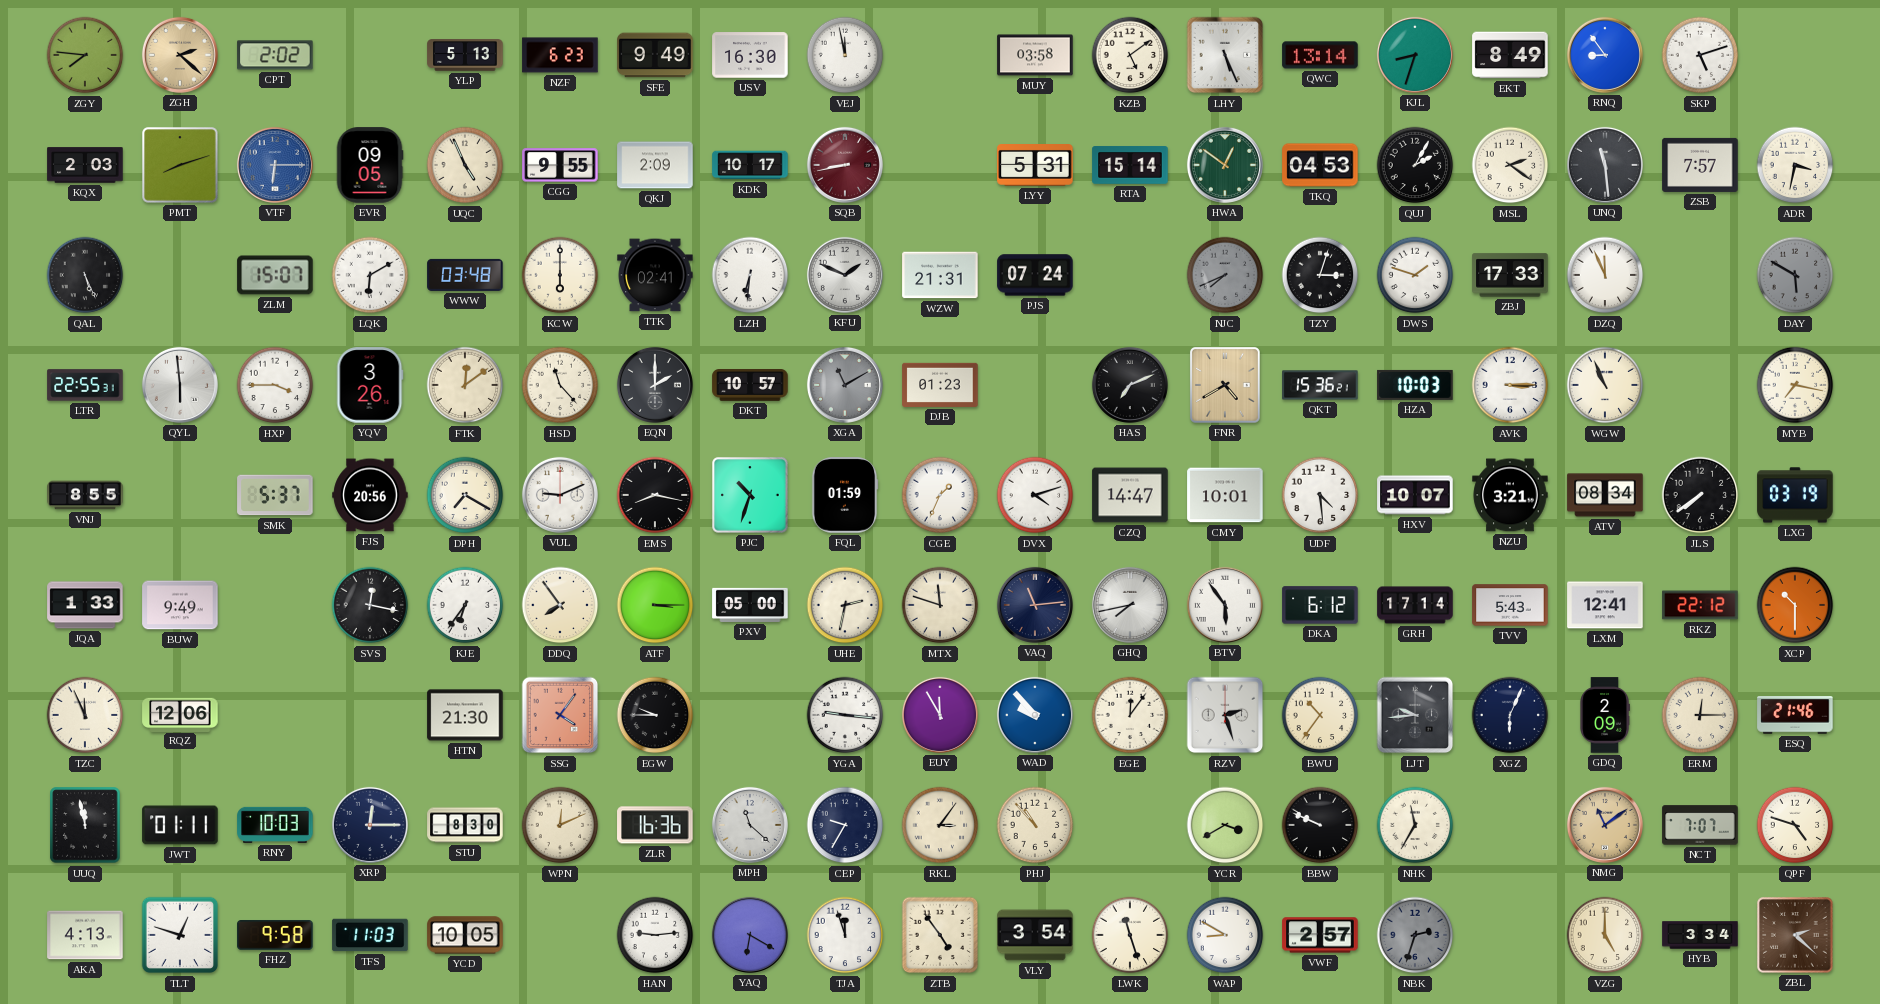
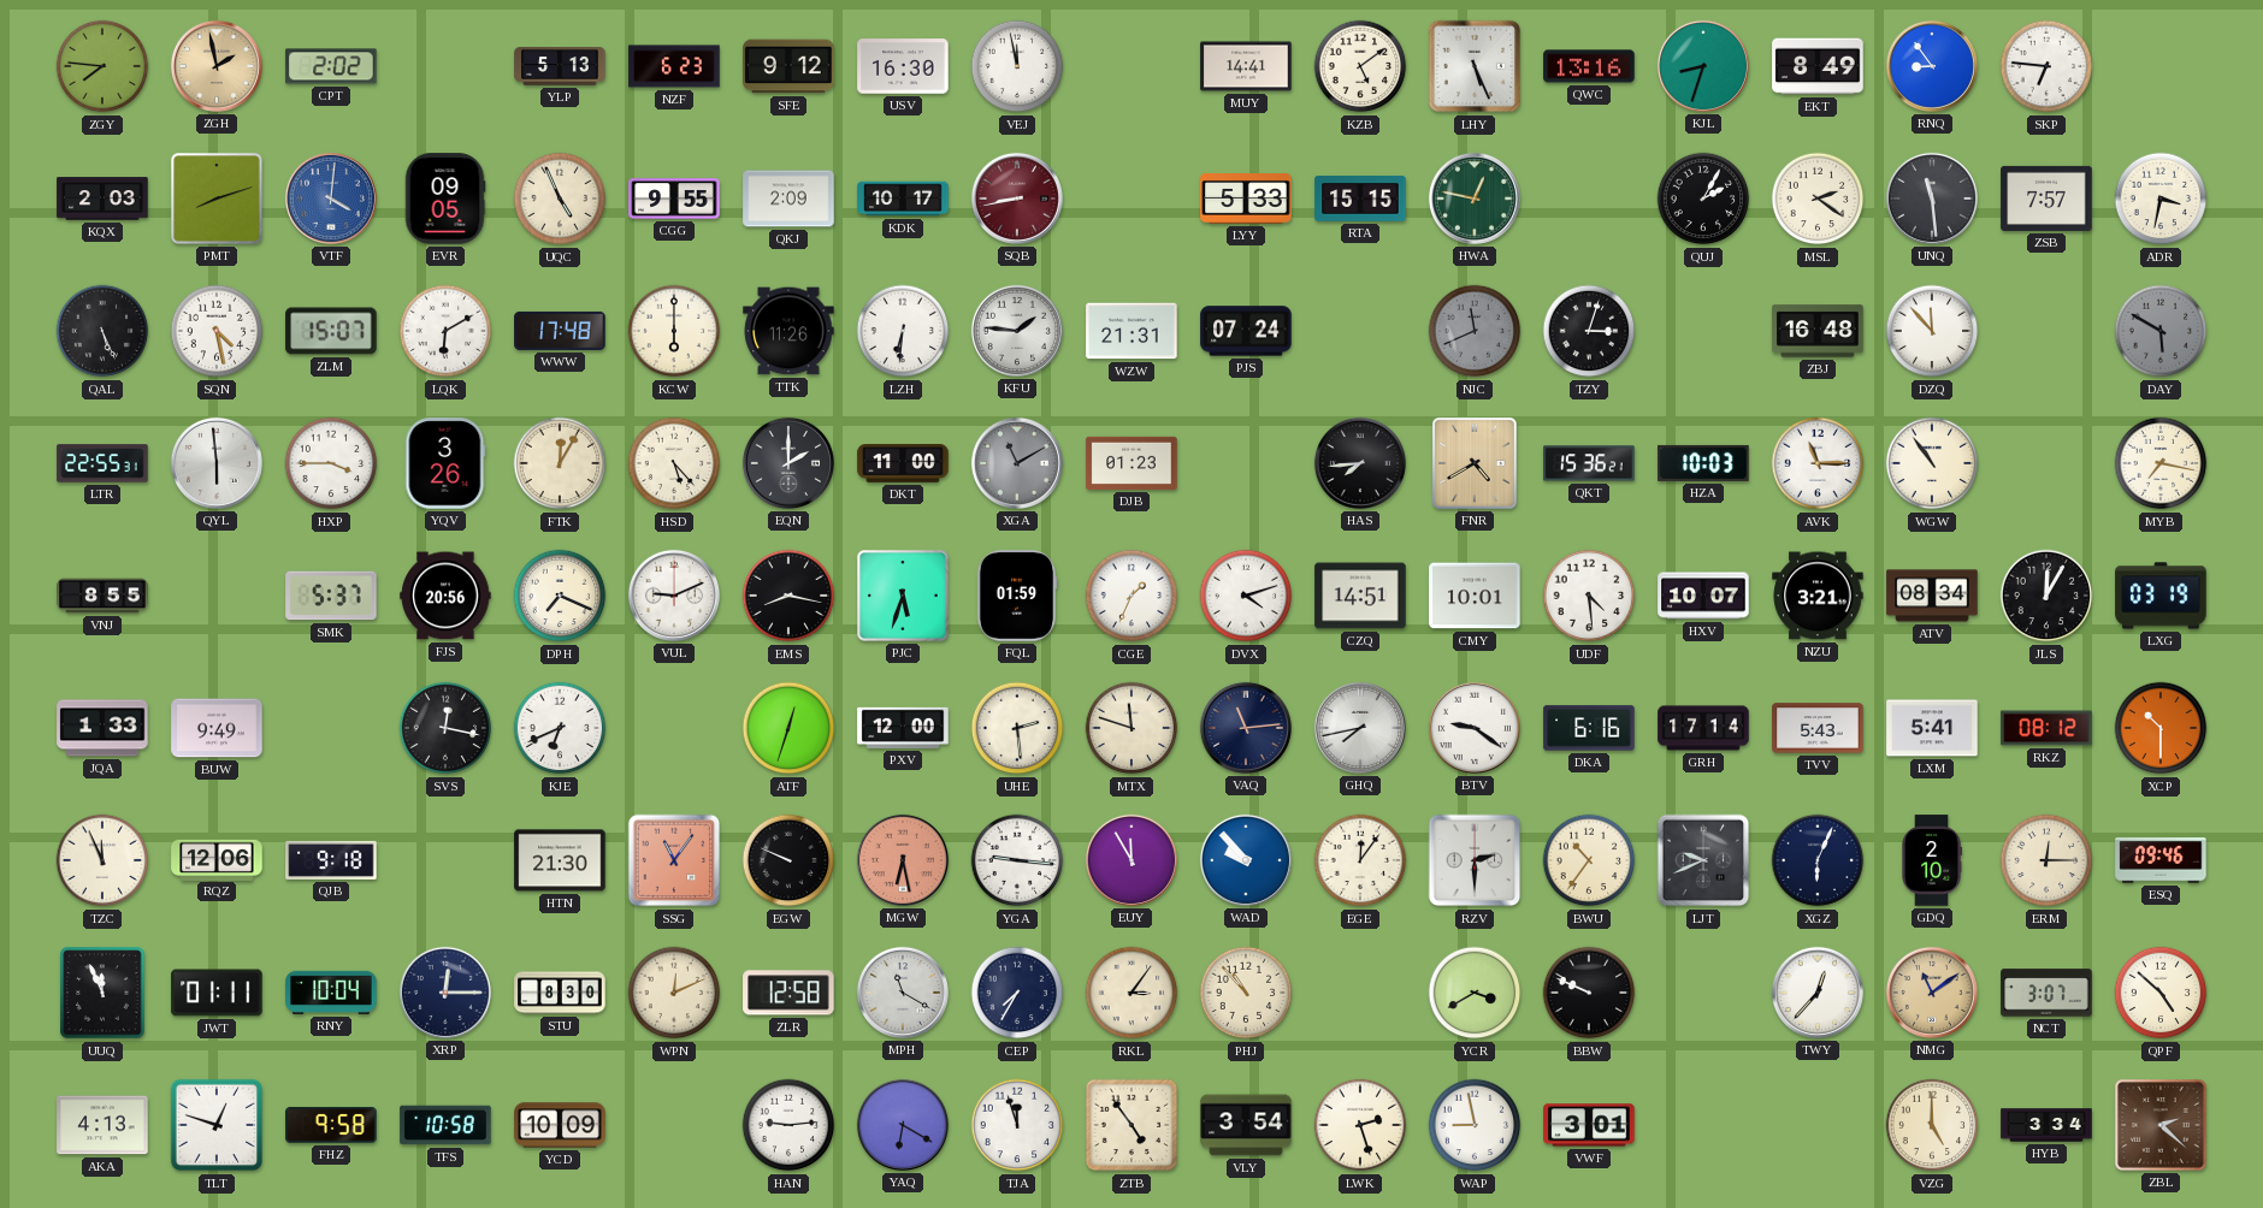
ZGH: 2:22 -> 1:58
SFE: 9:49 -> 9:12
MUY: 03:58 -> 14:41
QWC: 13:14 -> 13:16
SKP: 5:12 -> 6:46
VTF: 6:15 -> 4:01
LYY: 5:31 -> 5:33
RTA: 15:14 -> 15:15
HWA: 12:51 -> 12:47
TKQ: 04:53 -> none
SQN: none -> 4:28
WWW: 03:48 -> 17:48
TTK: 02:41 -> 11:26
KFU: 1:49 -> 1:46
NJC: 7:41 -> 11:41
DWS: 1:48 -> none
ZBJ: 17:33 -> 16:48
DZQ: 11:56 -> 11:53
FTK: 12:09 -> 12:05
HSD: 11:23 -> 5:23
DKT: 10:57 -> 11:00
HAS: 7:11 -> 7:44
AVK: 3:15 -> 11:15
WGW: 10:56 -> 10:54
DPH: 7:20 -> 7:19
PJC: 10:33 -> 5:33
CZQ: 14:47 -> 14:51
JLS: 7:39 -> 12:05
KJE: 6:36 -> 6:41
DDQ: 7:54 -> none
ATF: 3:15 -> 12:33
PXV: 05:00 -> 12:00
UHE: 2:32 -> 2:29
BTV: 5:54 -> 9:21
DKA: 6:12 -> 6:16
LXM: 12:41 -> 5:41
RKZ: 22:12 -> 08:12
QJB: none -> 9:18
SSG: 4:06 -> 11:06
EGW: 9:45 -> 9:49
MGW: none -> 6:28
RZV: 2:27 -> 2:30
LJT: 9:44 -> 9:41
GDQ: 2:09 -> 2:10
ESQ: 21:46 -> 09:46
UUQ: 11:58 -> 11:56
RNY: 10:03 -> 10:04
ZLR: 16:36 -> 12:58
MPH: 11:22 -> 11:20
CEP: 9:35 -> 7:35
NHK: 11:35 -> none
TWY: none -> 12:37
NCT: 7:07 -> 3:07
QPF: 4:48 -> 4:52
TFS: 11:03 -> 10:58
YCD: 10:05 -> 10:09
LWK: 11:27 -> 2:27
WAP: 8:50 -> 8:58
VWF: 2:57 -> 3:01
NBK: 2:33 -> none
